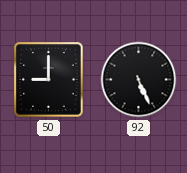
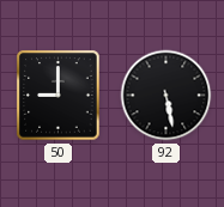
92: 5:26 -> 5:28
